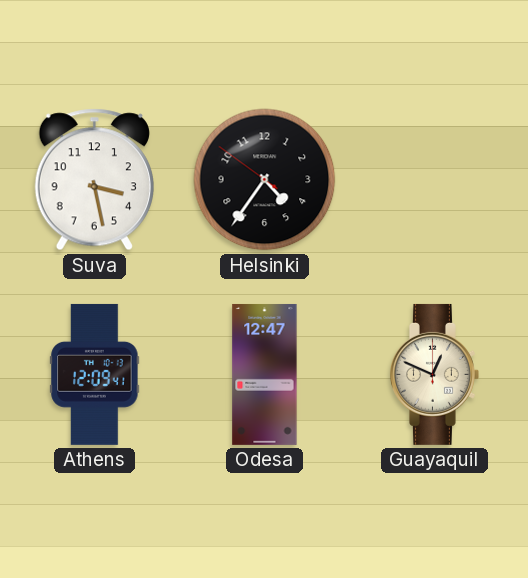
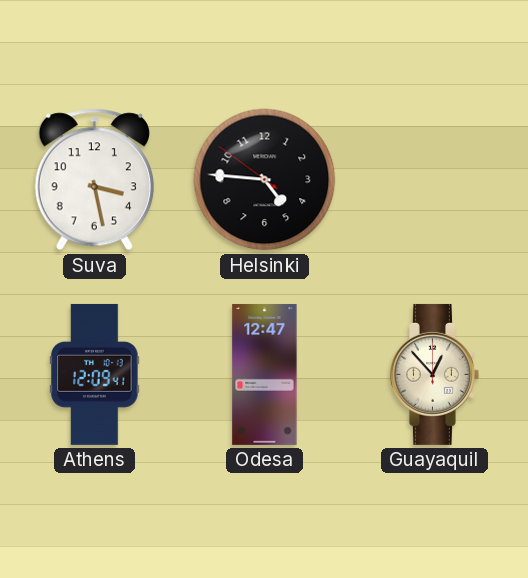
Helsinki: 4:35 -> 4:45
Guayaquil: 12:49 -> 12:53
